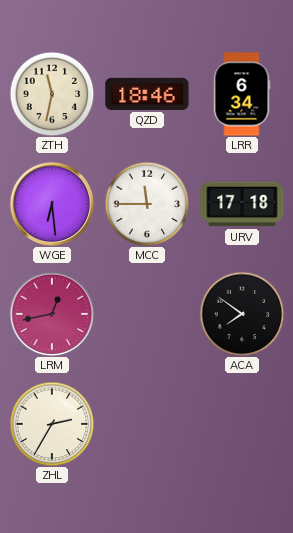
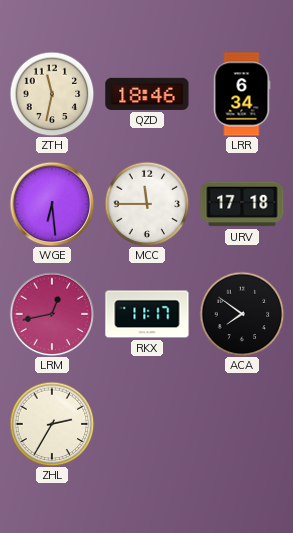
RKX: none -> 11:17
